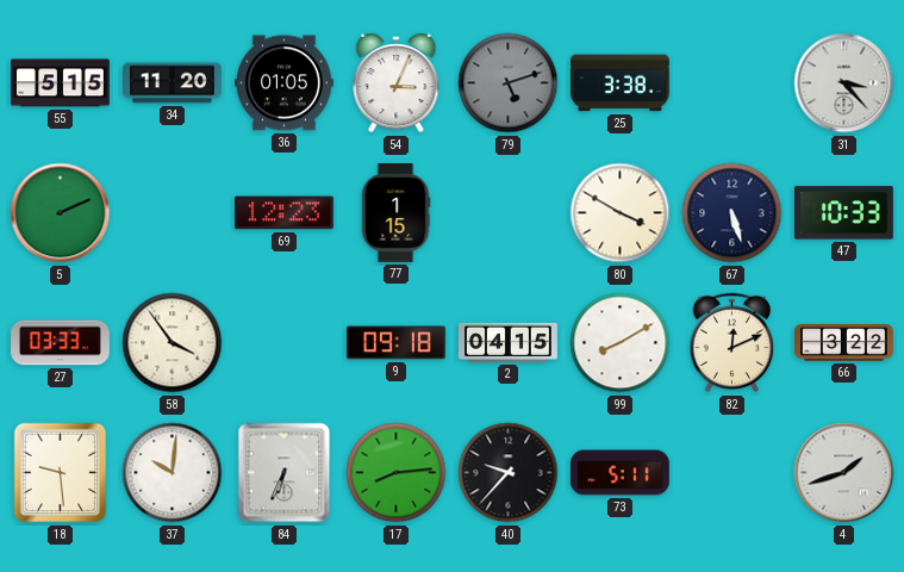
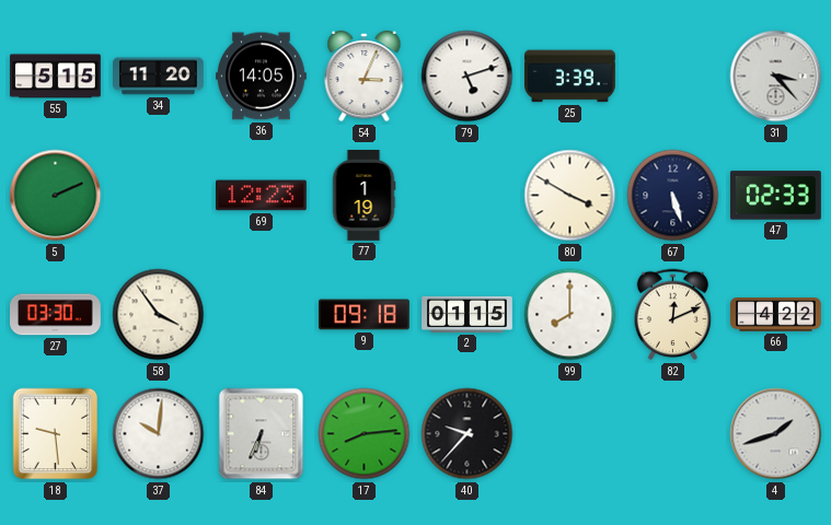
36: 01:05 -> 14:05
79 dial: grey -> white
25: 3:38 -> 3:39
77: 1:15 -> 1:19
47: 10:33 -> 02:33
27: 03:33 -> 03:30
2: 04:15 -> 01:15
99: 8:10 -> 8:00
66: 3:22 -> 4:22
73: 5:11 -> none
